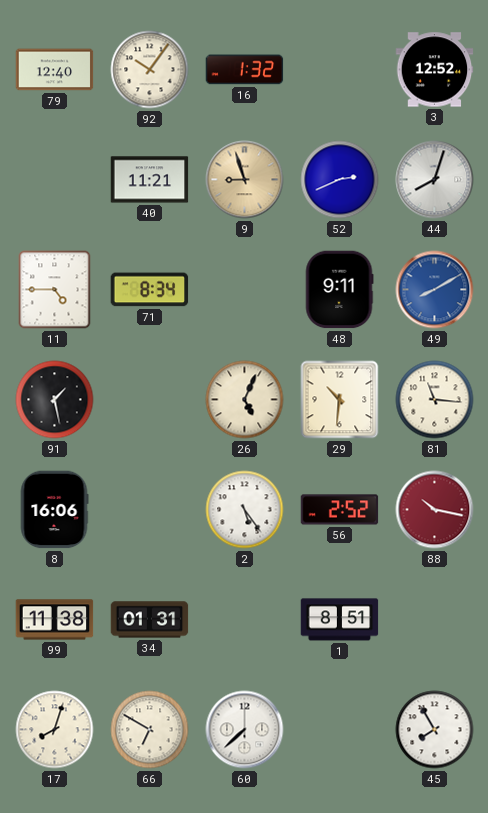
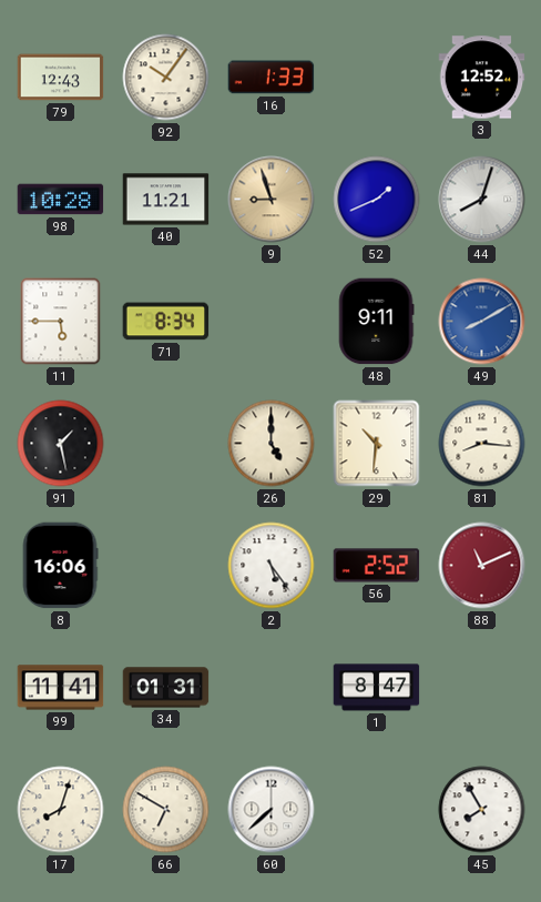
79: 12:40 -> 12:43
16: 1:32 -> 1:33
98: none -> 10:28
52: 2:41 -> 1:41
11: 4:45 -> 5:45
26: 5:04 -> 5:00
81: 11:16 -> 8:16
88: 10:17 -> 11:11
99: 11:38 -> 11:41
1: 8:51 -> 8:47
